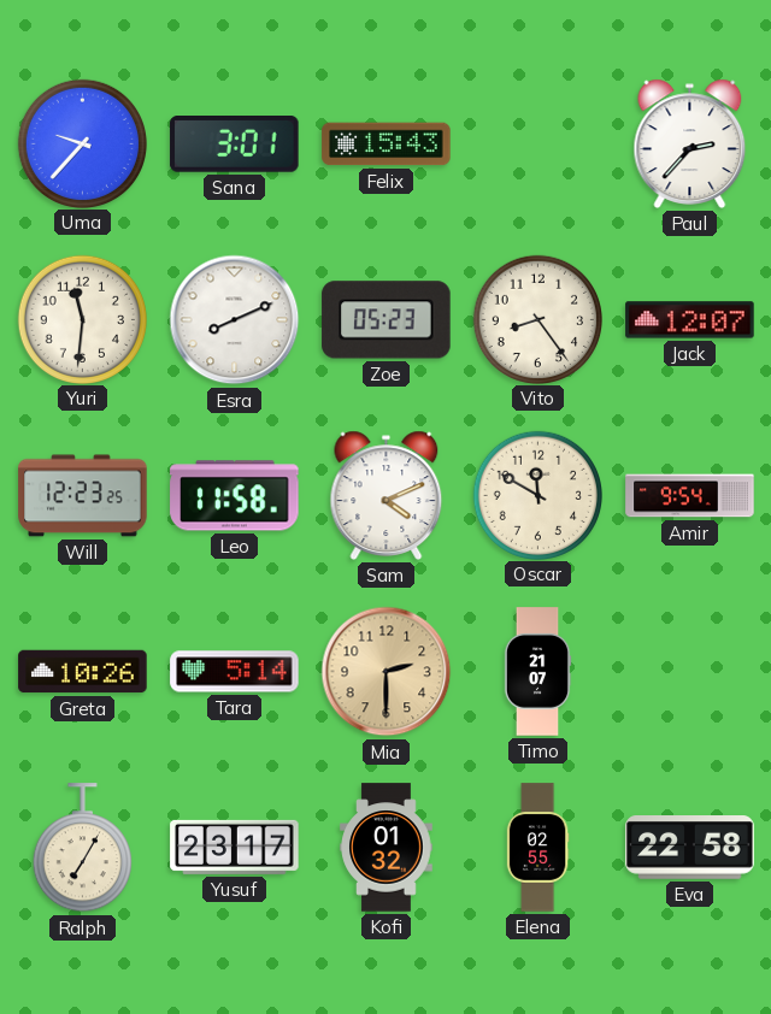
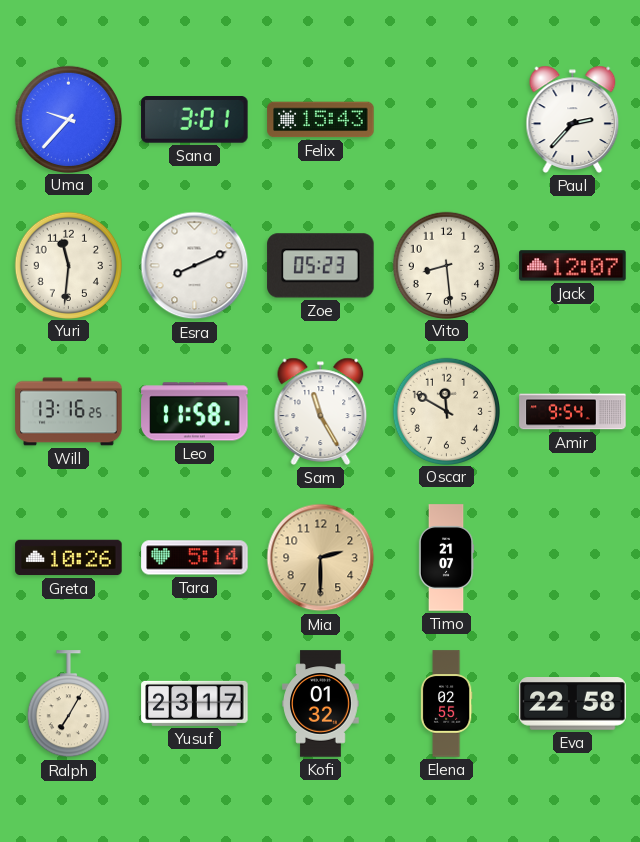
Vito: 8:24 -> 8:29
Will: 12:23 -> 13:16
Sam: 4:11 -> 11:25
